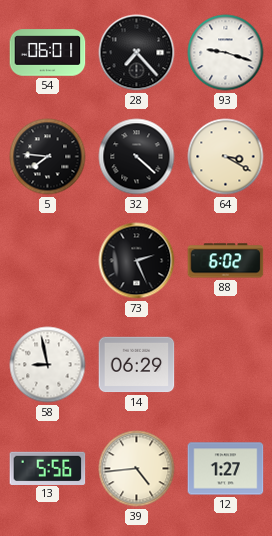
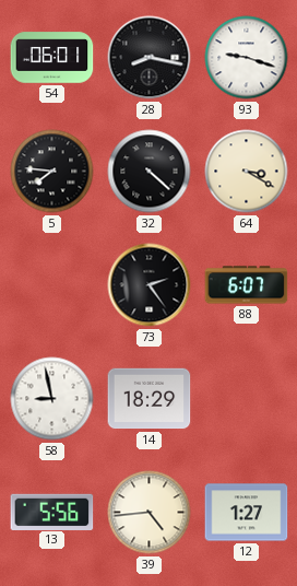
28: 7:23 -> 8:17
73: 2:26 -> 2:24
88: 6:02 -> 6:07
14: 06:29 -> 18:29
